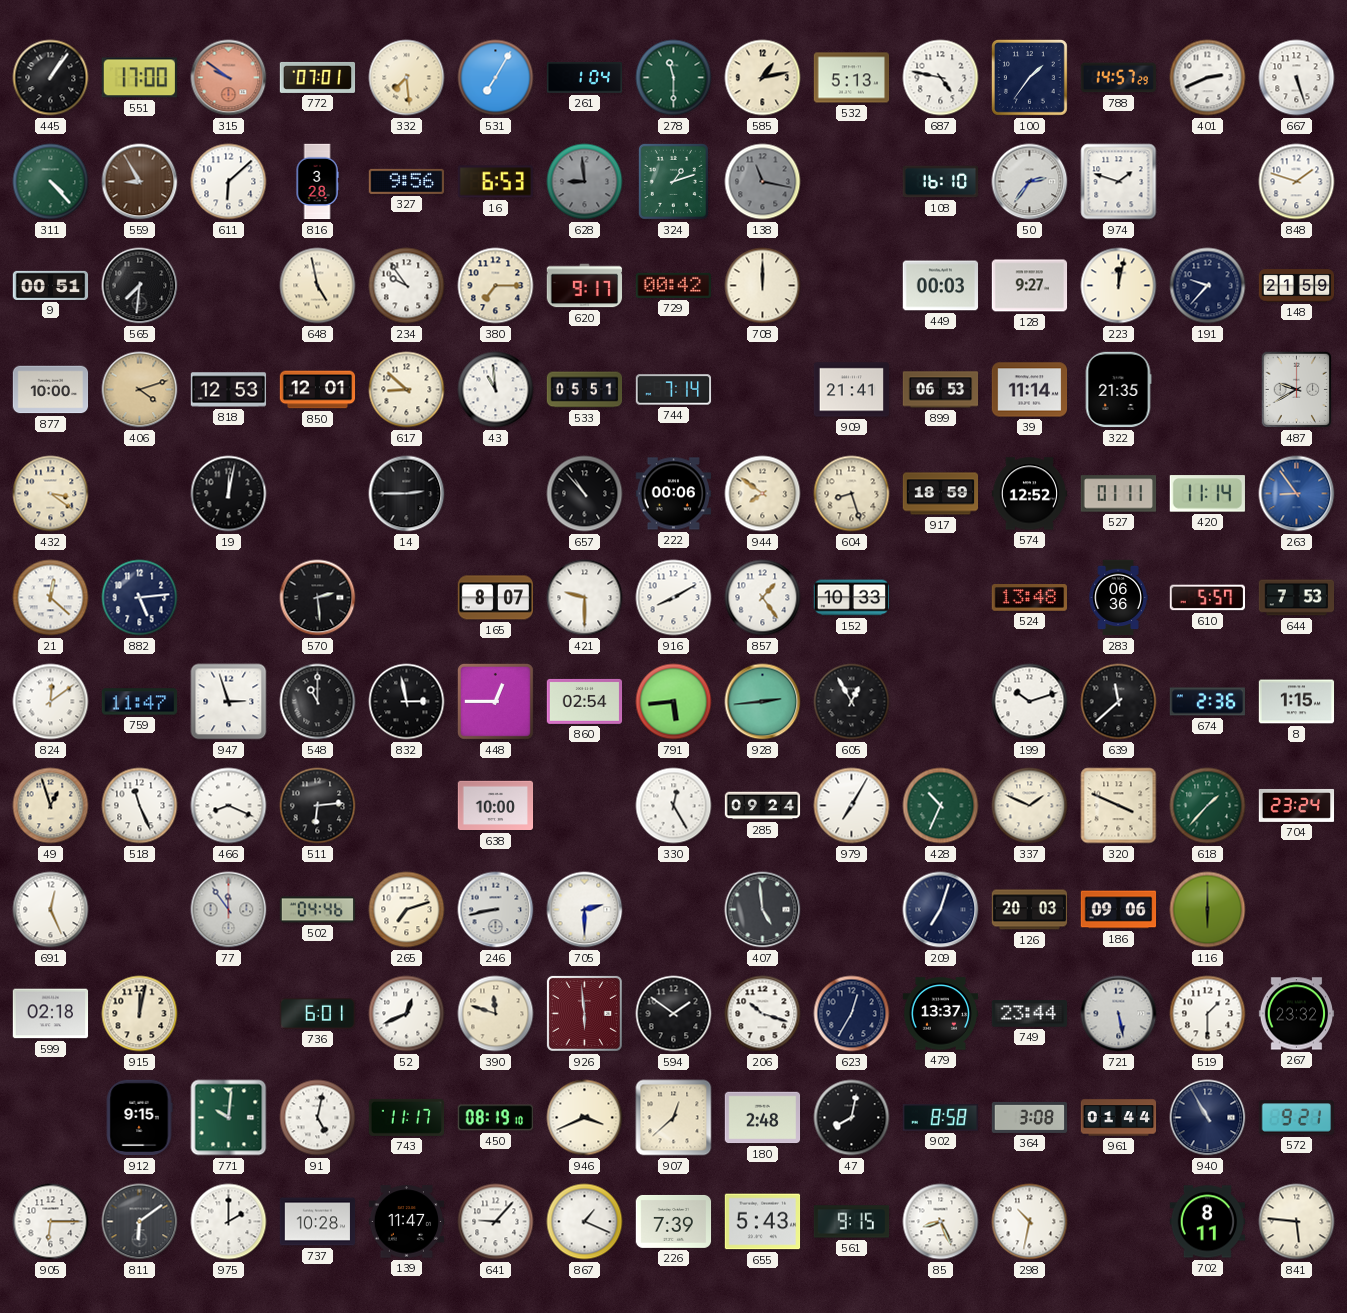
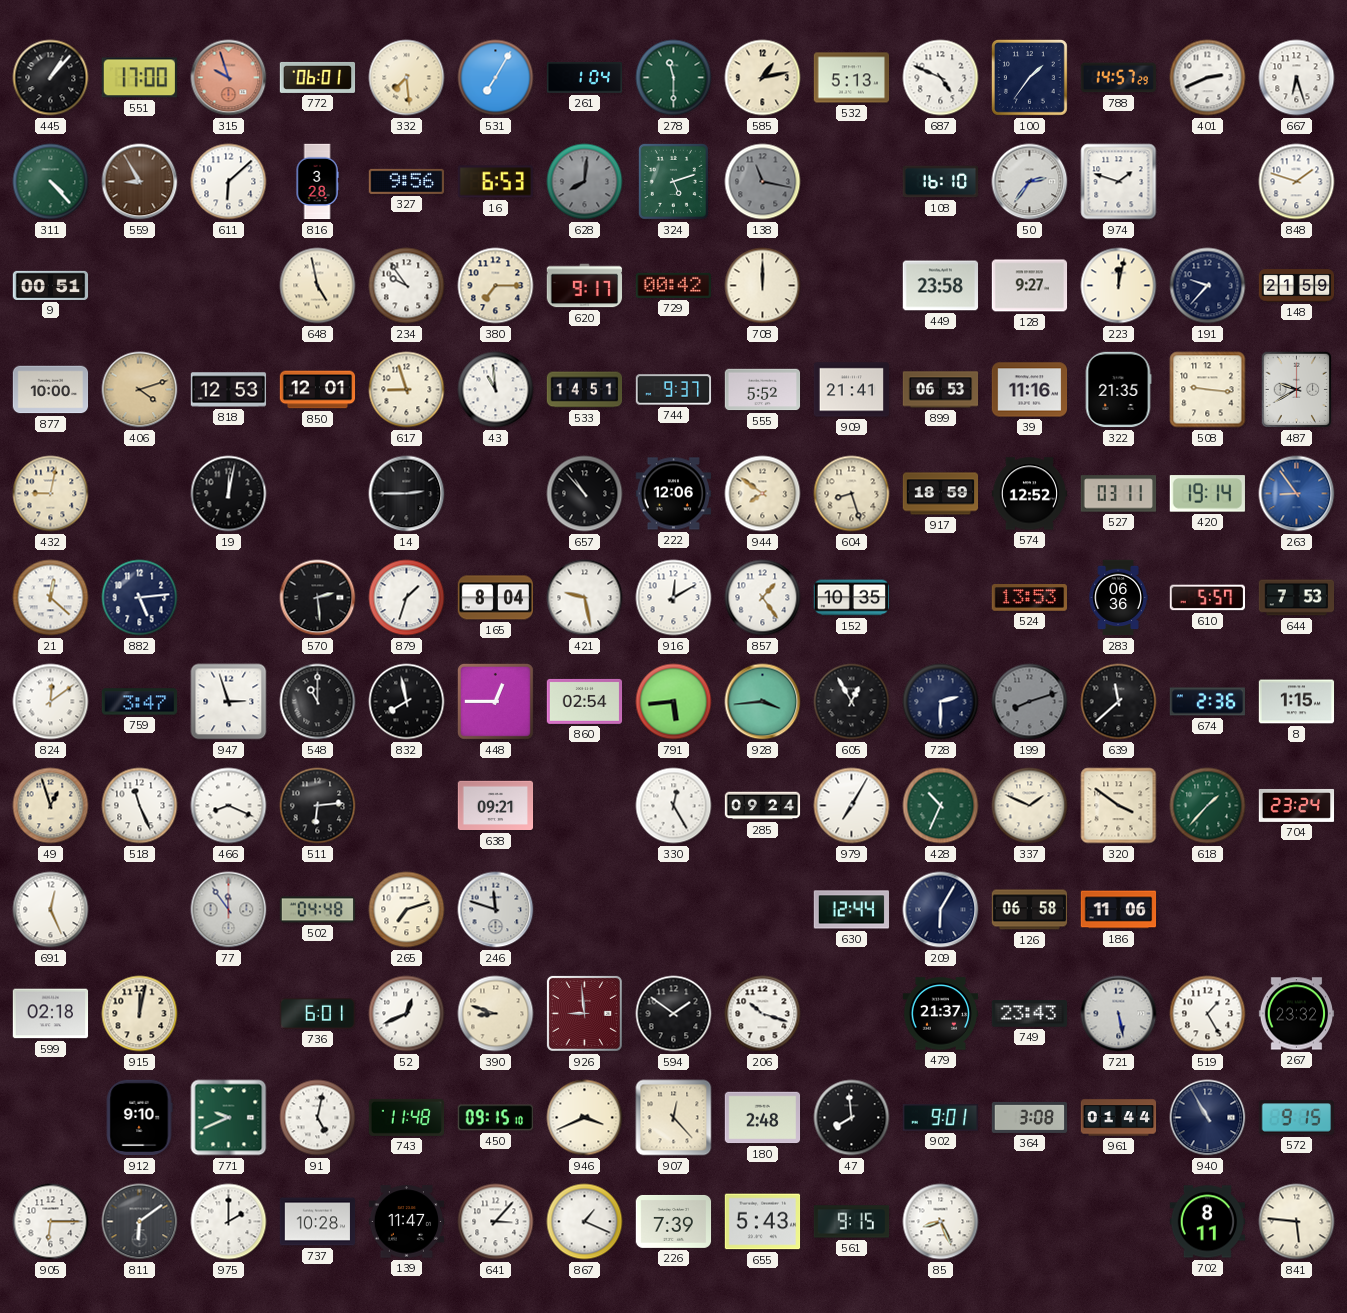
445: 1:06 -> 1:07
315: 9:51 -> 9:57
772: 07:01 -> 06:01
687: 4:47 -> 4:49
667: 5:27 -> 6:27
628: 8:59 -> 8:01
324: 1:12 -> 5:12
565: 7:31 -> none
449: 00:03 -> 23:58
617: 8:52 -> 8:57
533: 05:51 -> 14:51
744: 7:14 -> 9:37
555: none -> 5:52
39: 11:14 -> 11:16
508: none -> 9:16
432: 3:21 -> 9:02
222: 00:06 -> 12:06
527: 01:11 -> 03:11
420: 11:14 -> 19:14
879: none -> 1:33
165: 8:07 -> 8:04
421: 9:30 -> 9:28
916: 8:10 -> 12:10
152: 10:33 -> 10:35
524: 13:48 -> 13:53
759: 11:47 -> 3:47
832: 2:58 -> 7:58
928: 2:44 -> 3:44
728: none -> 2:30
199: 10:12 -> 8:12
199 dial: white -> grey
638: 10:00 -> 09:21
320: 3:49 -> 3:51
502: 04:46 -> 04:48
246: 8:43 -> 11:48
705: 2:30 -> none
407: 4:59 -> none
630: none -> 12:44
209: 7:03 -> 6:05
126: 20:03 -> 06:58
186: 09:06 -> 11:06
116: 6:00 -> none
390: 11:48 -> 8:48
926: 5:59 -> 8:59
623: 12:35 -> none
479: 13:37 -> 21:37
749: 23:44 -> 23:43
519: 1:30 -> 1:25
912: 9:15 -> 9:10
771: 10:01 -> 9:41
743: 11:17 -> 11:48
450: 08:19 -> 09:15
907: 12:38 -> 12:23
47: 8:02 -> 7:59
902: 8:58 -> 9:01
572: 9:21 -> 9:15
641: 9:07 -> 3:07
298: 10:32 -> none
